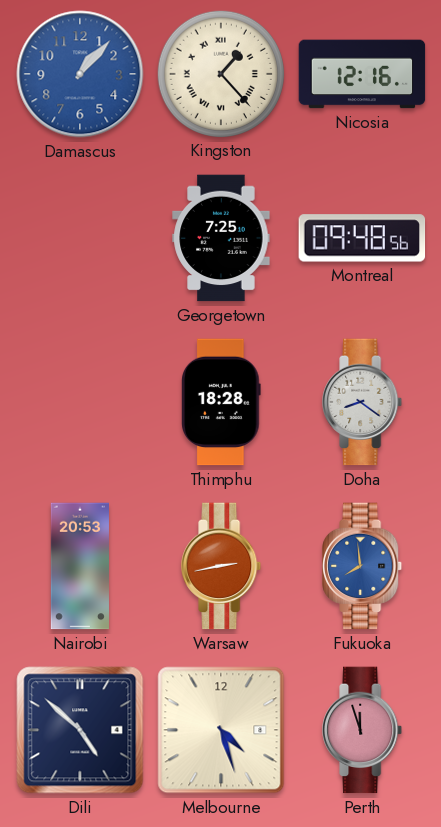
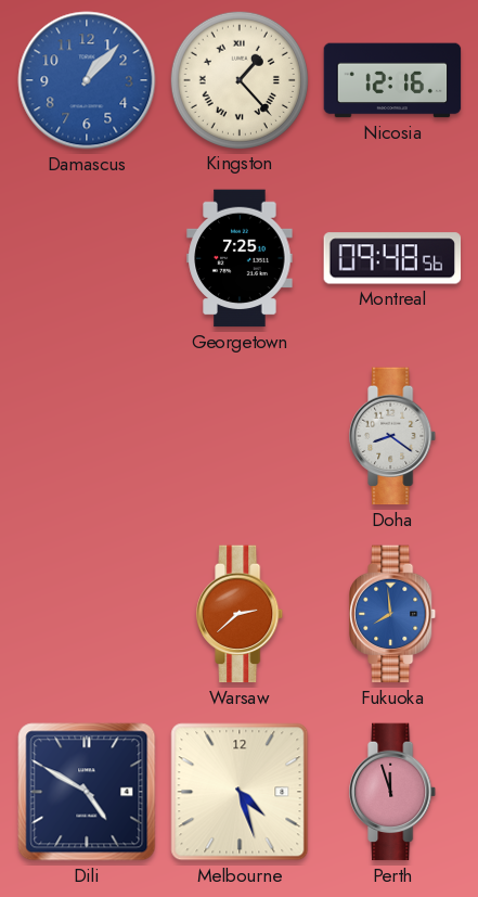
Thimphu: 18:28 -> none
Nairobi: 20:53 -> none
Warsaw: 2:43 -> 2:38
Dili: 4:52 -> 4:50
